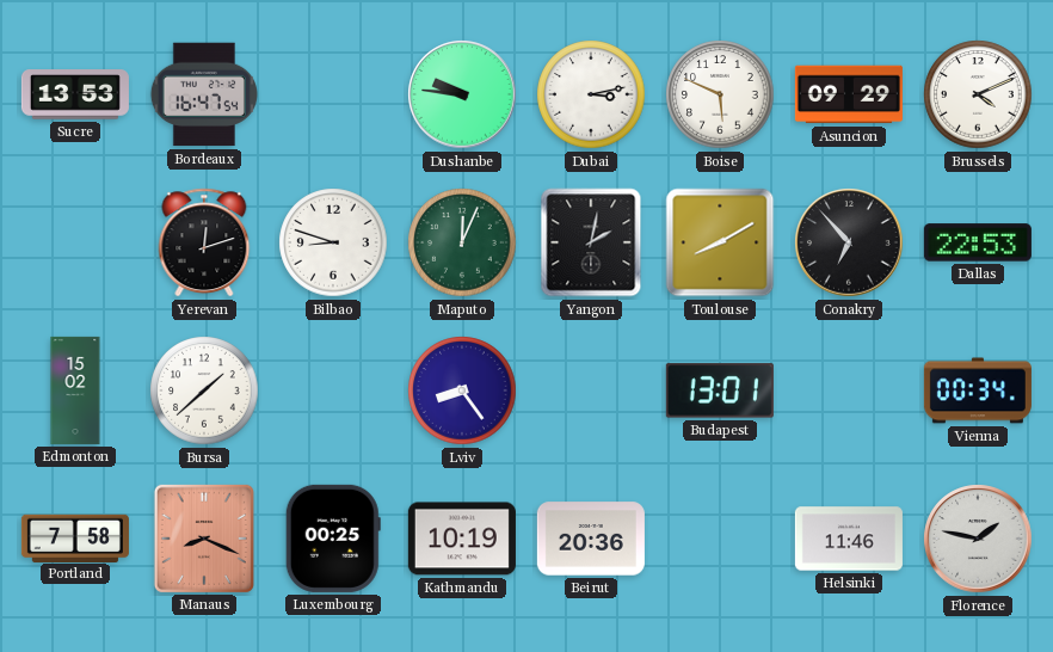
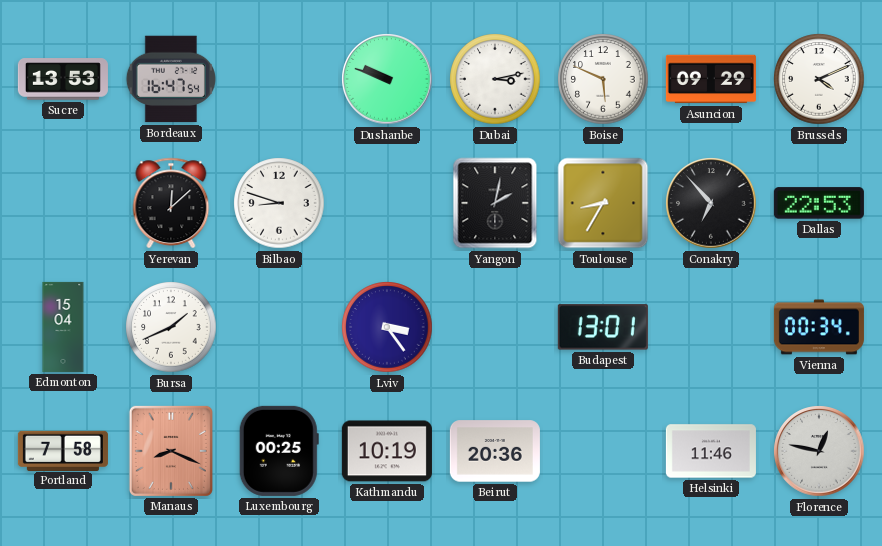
Dushanbe: 9:46 -> 9:48
Yerevan: 12:12 -> 12:08
Maputo: 12:04 -> none
Toulouse: 8:10 -> 8:35
Edmonton: 15:02 -> 15:04
Bursa: 1:38 -> 1:41
Lviv: 8:24 -> 3:24
Florence: 1:47 -> 12:47
